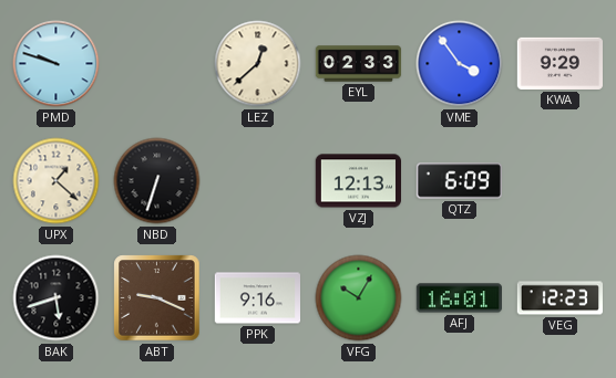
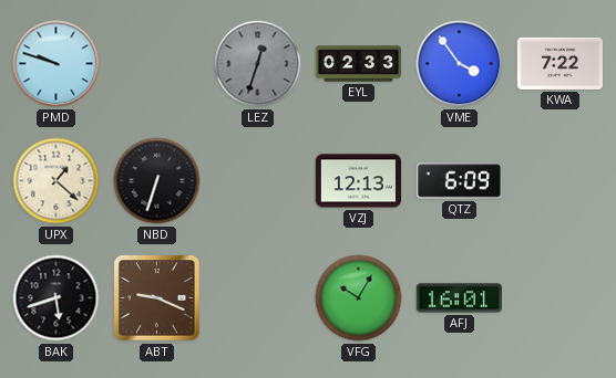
LEZ: 12:38 -> 12:33
LEZ dial: cream -> grey
KWA: 9:29 -> 7:22
PPK: 9:16 -> none
VEG: 12:23 -> none
